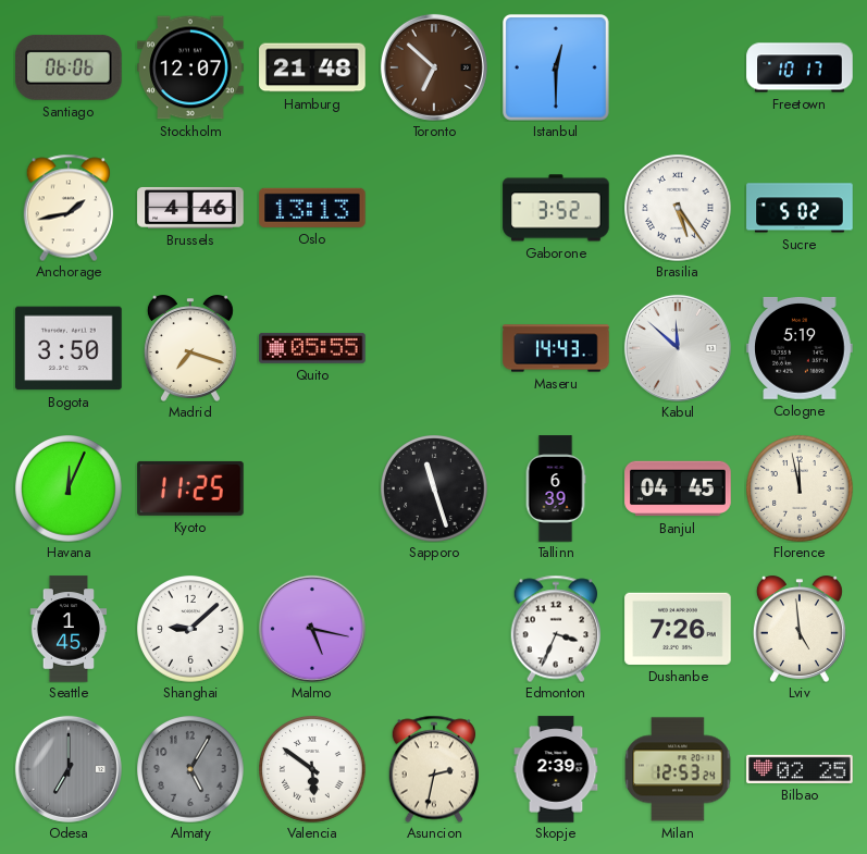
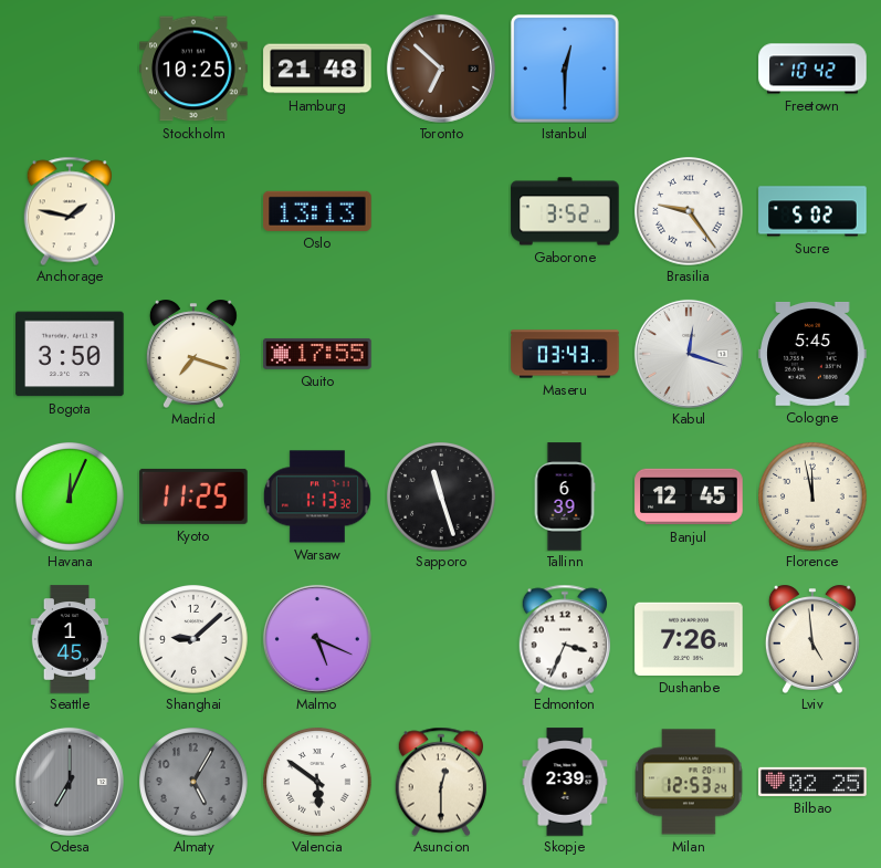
Santiago: 06:06 -> none
Stockholm: 12:07 -> 10:25
Freetown: 10:17 -> 10:42
Anchorage: 1:43 -> 1:47
Brussels: 4:46 -> none
Brasilia: 5:24 -> 9:24
Quito: 05:55 -> 17:55
Maseru: 14:43 -> 03:43
Kabul: 11:52 -> 12:18
Cologne: 5:19 -> 5:45
Warsaw: none -> 1:13
Banjul: 04:45 -> 12:45
Malmo: 5:17 -> 5:19
Asuncion: 2:32 -> 12:30
